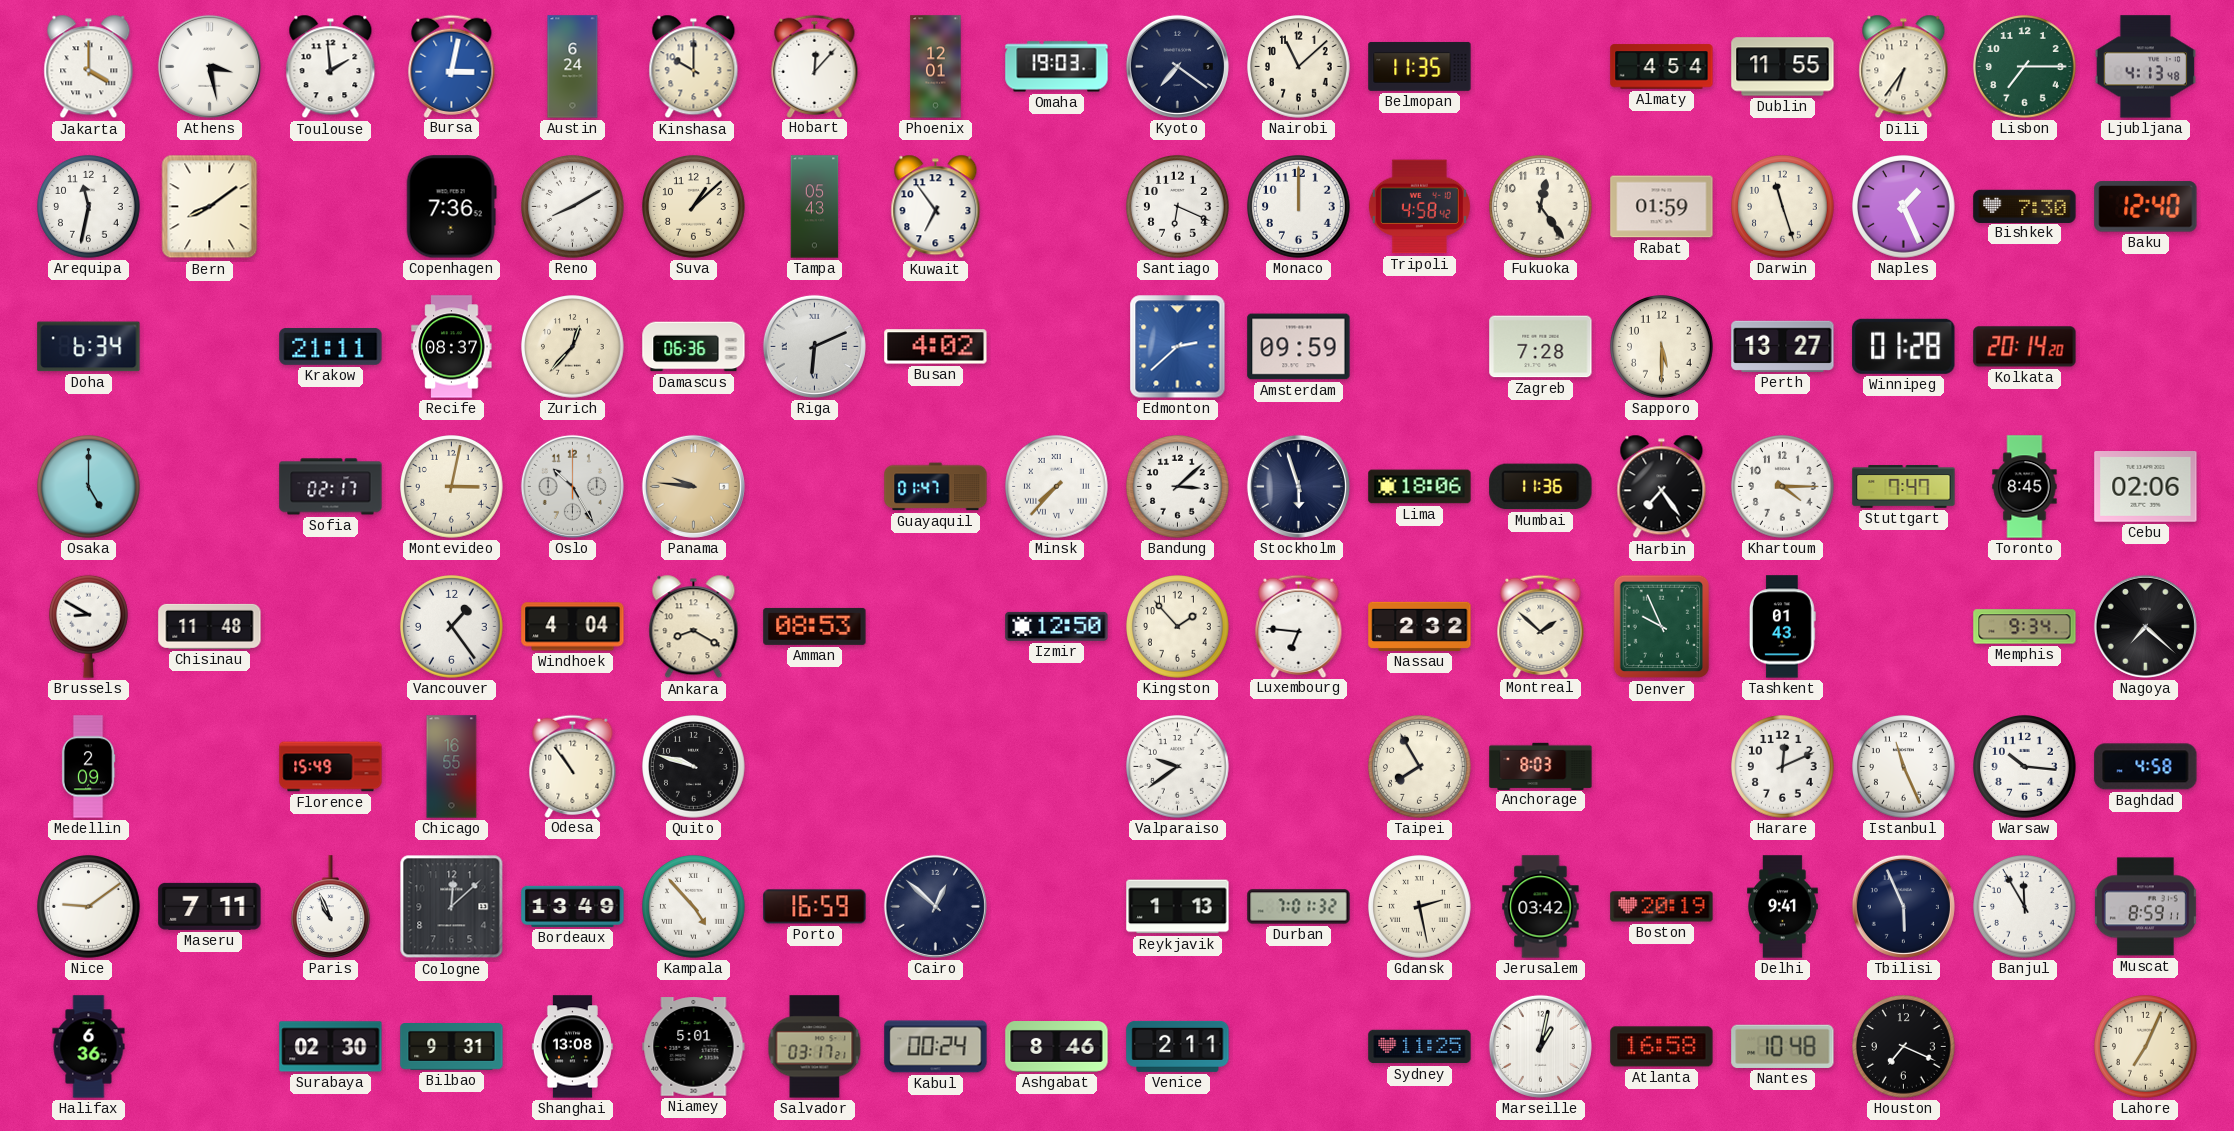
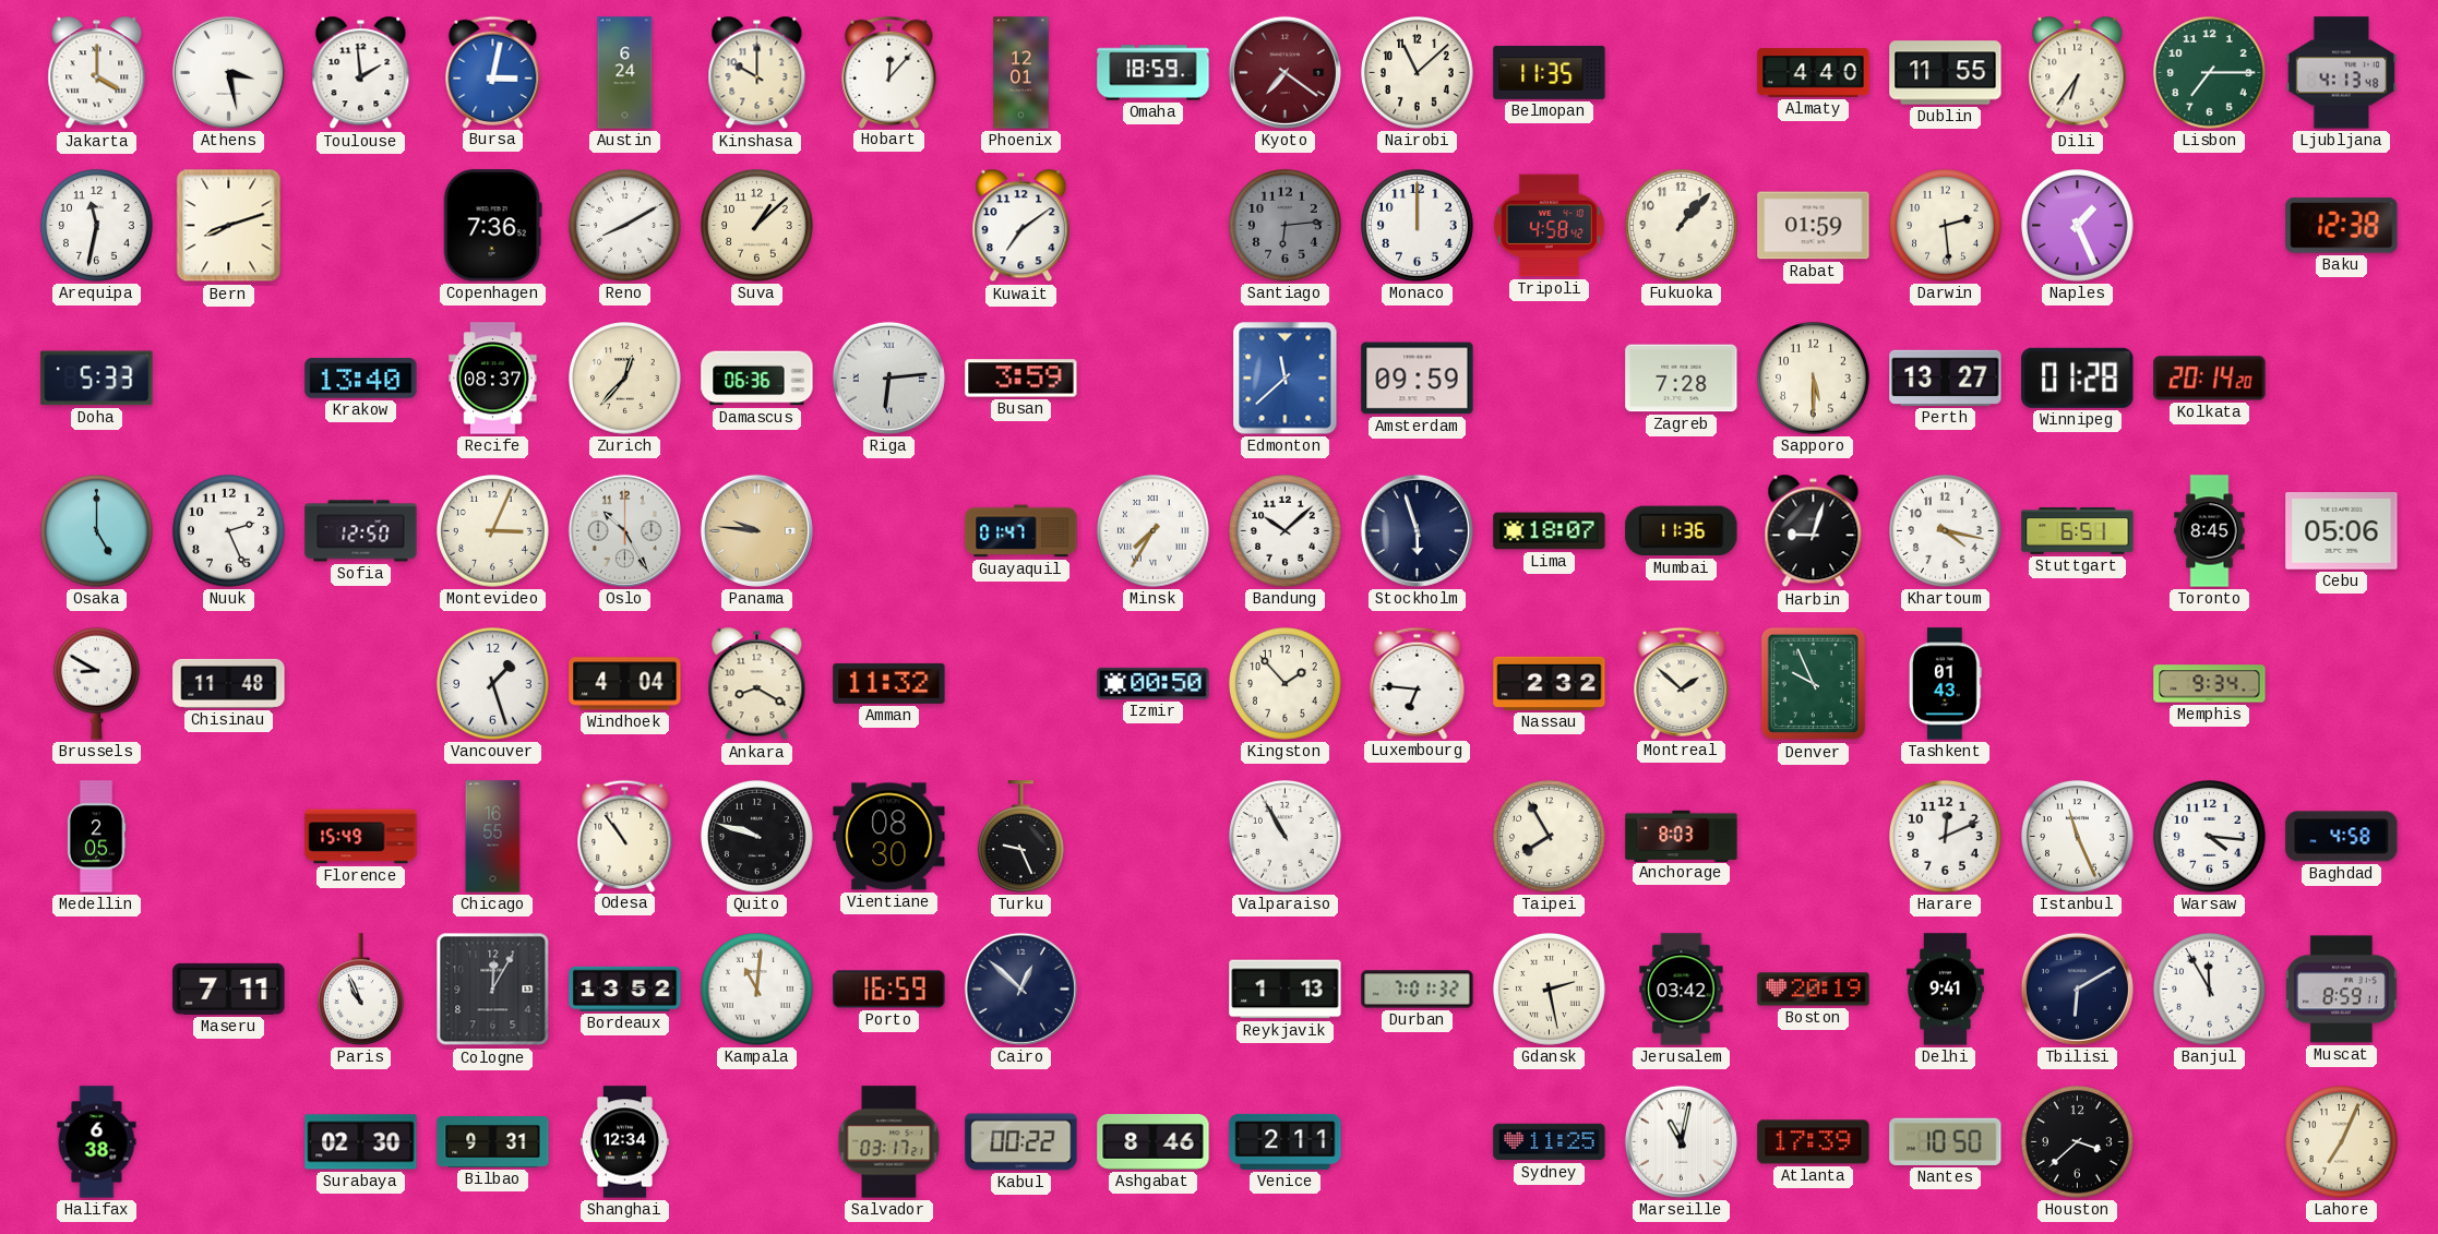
Omaha: 19:03 -> 18:59
Kyoto dial: navy -> burgundy
Almaty: 4:54 -> 4:40
Bern: 8:09 -> 8:12
Tampa: 05:43 -> none
Kuwait: 6:54 -> 7:09
Santiago: 6:19 -> 6:14
Santiago dial: white -> grey
Fukuoka: 12:24 -> 1:07
Darwin: 11:27 -> 2:29
Bishkek: 7:30 -> none
Baku: 12:40 -> 12:38
Doha: 6:34 -> 5:33
Krakow: 21:11 -> 13:40
Riga: 6:11 -> 6:14
Busan: 4:02 -> 3:59
Edmonton: 2:38 -> 11:38
Nuuk: none -> 2:26
Sofia: 02:17 -> 12:50
Montevideo: 3:02 -> 3:04
Minsk: 7:37 -> 7:35
Bandung: 3:08 -> 10:08
Lima: 18:06 -> 18:07
Harbin: 7:24 -> 9:03
Khartoum: 4:15 -> 4:17
Stuttgart: 7:47 -> 6:51
Cebu: 02:06 -> 05:06
Vancouver: 1:24 -> 1:27
Amman: 08:53 -> 11:32
Izmir: 12:50 -> 00:50
Nagoya: 7:22 -> none
Medellin: 2:09 -> 2:05
Vientiane: none -> 08:30
Turku: none -> 9:26
Valparaiso: 9:39 -> 10:55
Warsaw: 10:16 -> 4:16
Nice: 9:09 -> none
Cologne: 12:08 -> 12:05
Bordeaux: 13:49 -> 13:52
Kampala: 4:53 -> 11:01
Tbilisi: 5:56 -> 6:10
Halifax: 6:36 -> 6:38
Shanghai: 13:08 -> 12:34
Niamey: 5:01 -> none
Kabul: 00:24 -> 00:22
Marseille: 1:02 -> 11:02
Atlanta: 16:58 -> 17:39
Nantes: 10:48 -> 10:50
Houston: 7:19 -> 3:38
